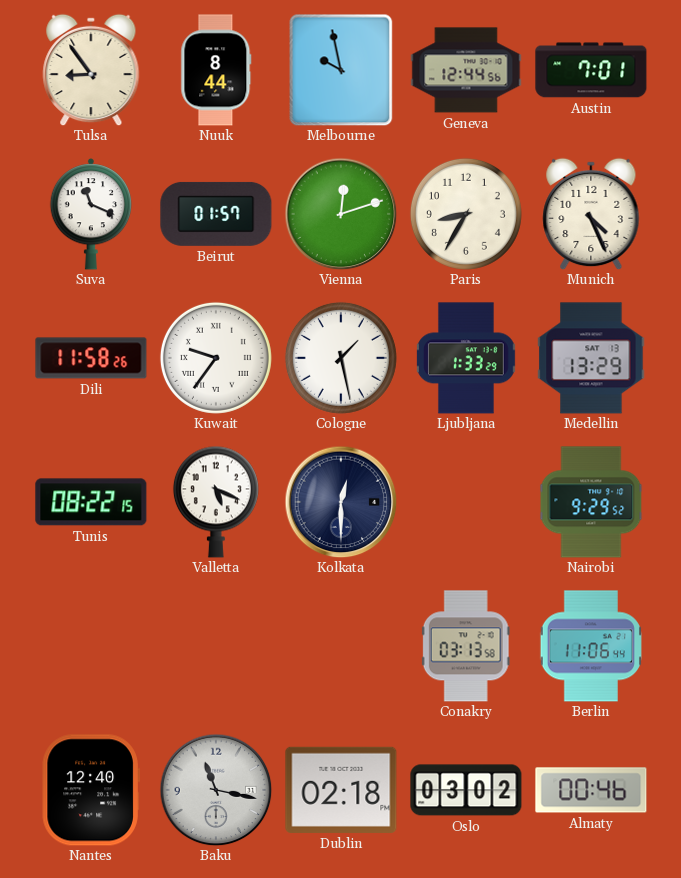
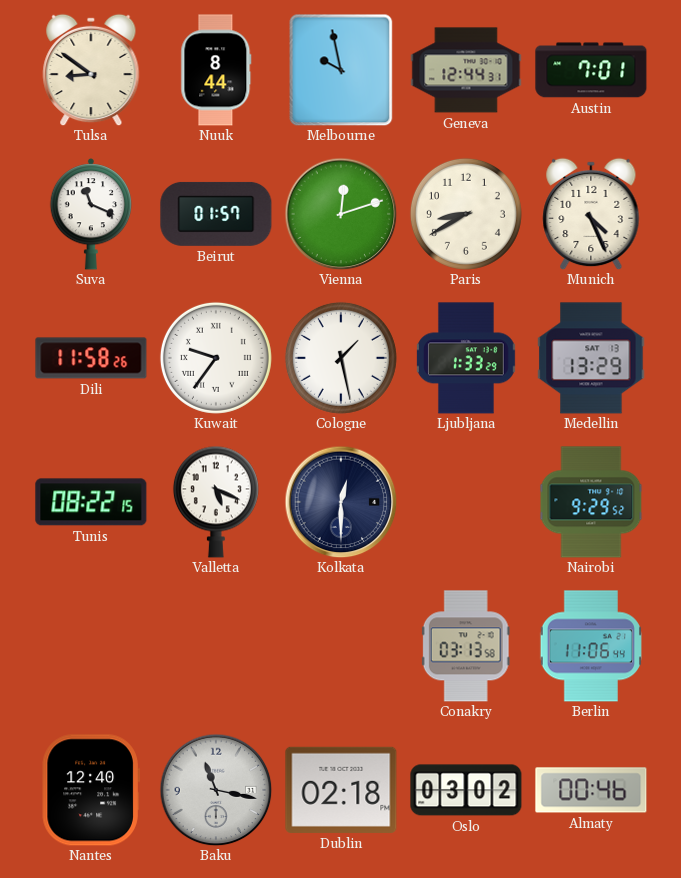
Tulsa: 8:54 -> 8:51
Geneva: 12:44:56 -> 12:44:31
Paris: 8:35 -> 8:40
